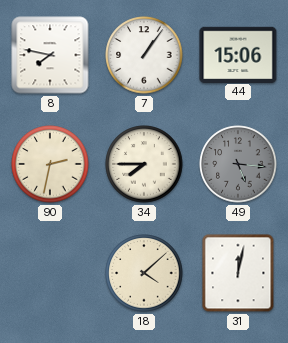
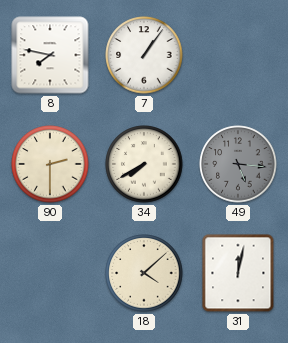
44: 15:06 -> none
90: 2:32 -> 2:30
34: 7:45 -> 7:40
